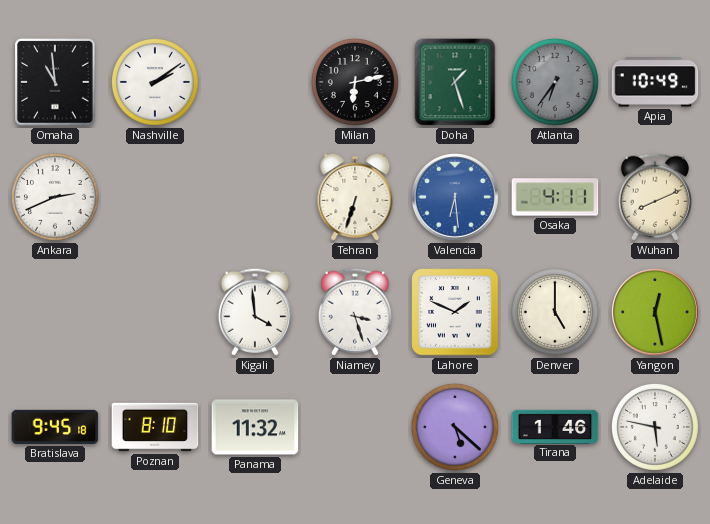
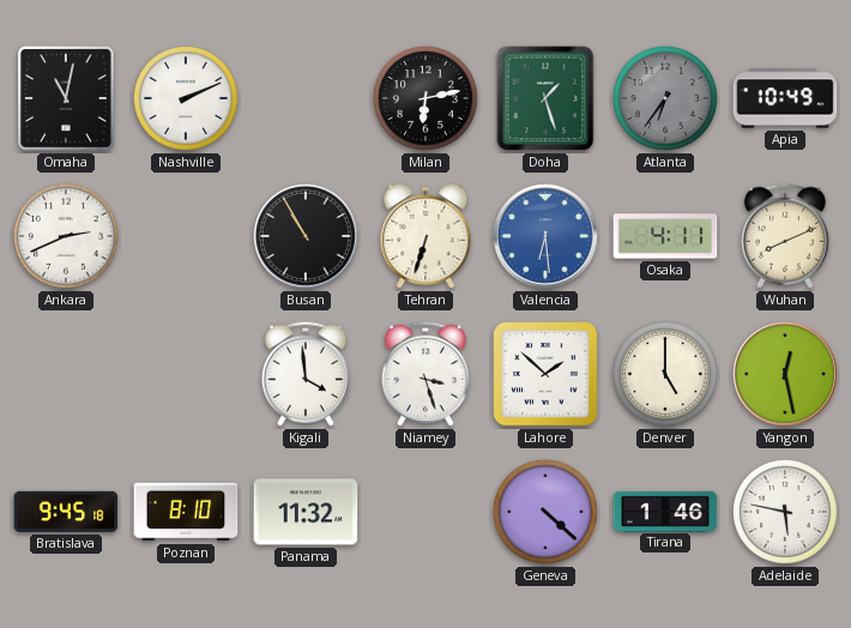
Omaha: 10:59 -> 11:02
Nashville: 2:09 -> 2:11
Busan: none -> 10:55
Lahore: 1:49 -> 1:52
Geneva: 5:22 -> 4:22
